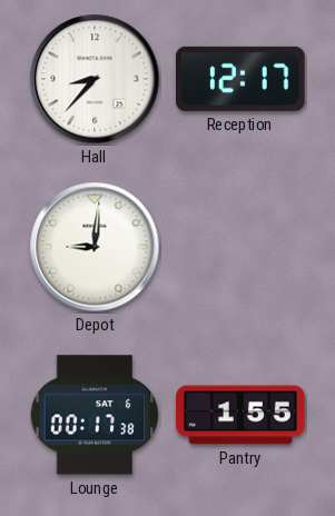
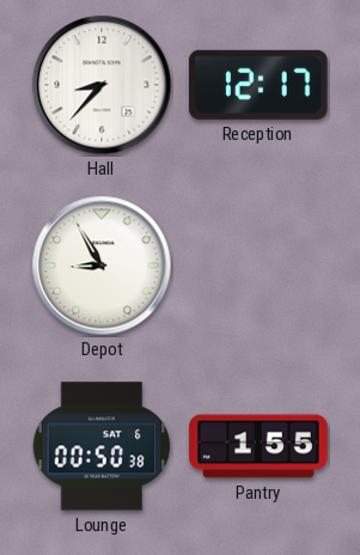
Depot: 9:01 -> 8:55
Lounge: 00:17 -> 00:50
